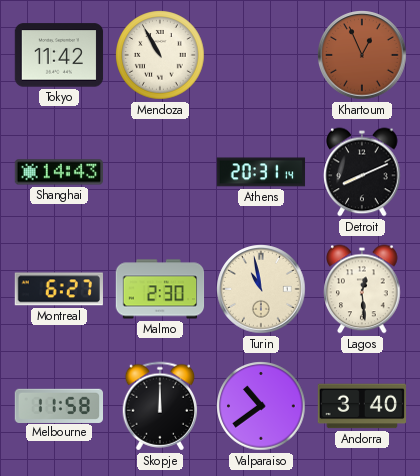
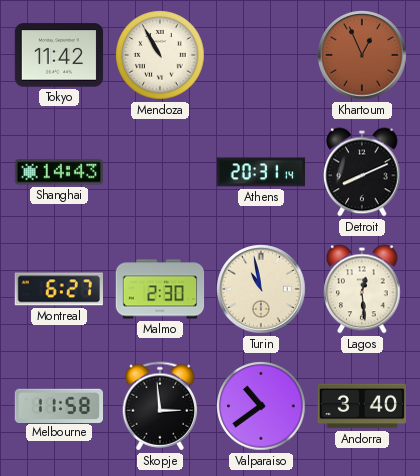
Skopje: 12:00 -> 2:59
